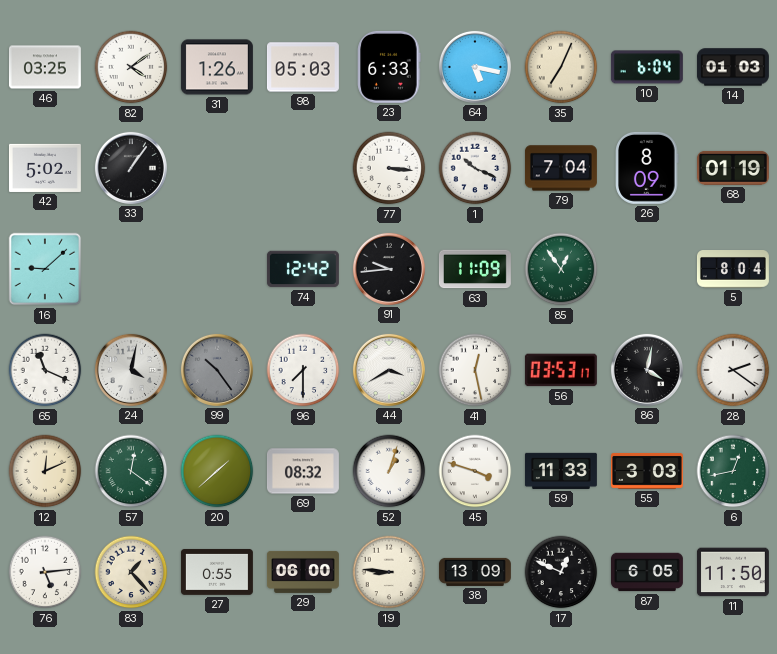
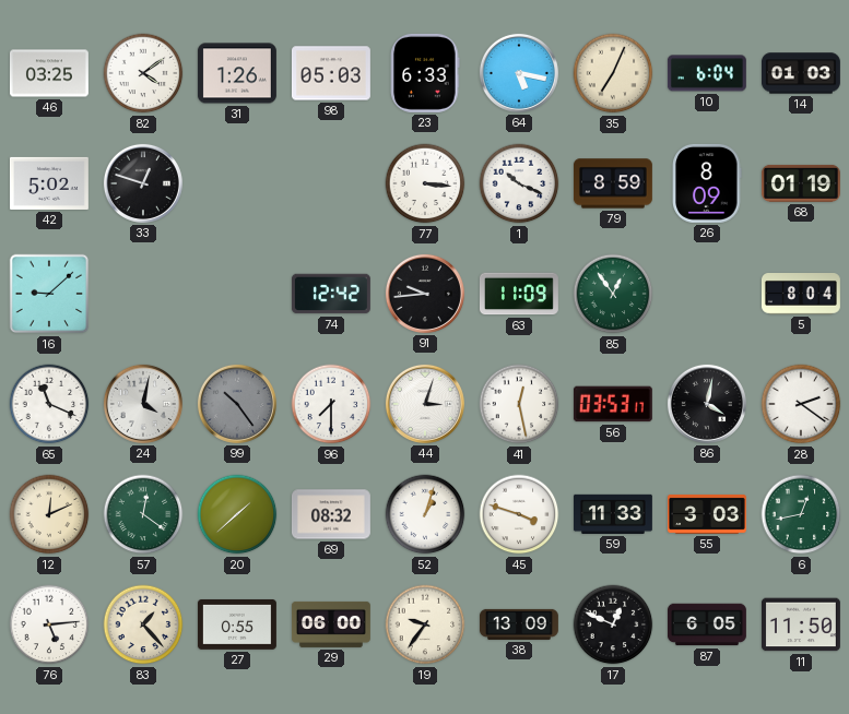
33: 1:06 -> 12:48
79: 7:04 -> 8:59
44: 3:40 -> 3:03
19: 8:46 -> 9:36
